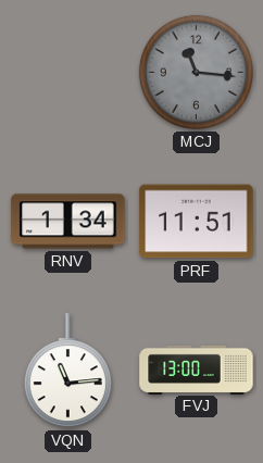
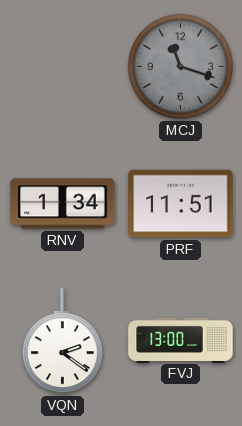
MCJ: 11:16 -> 11:18
VQN: 11:14 -> 2:21
